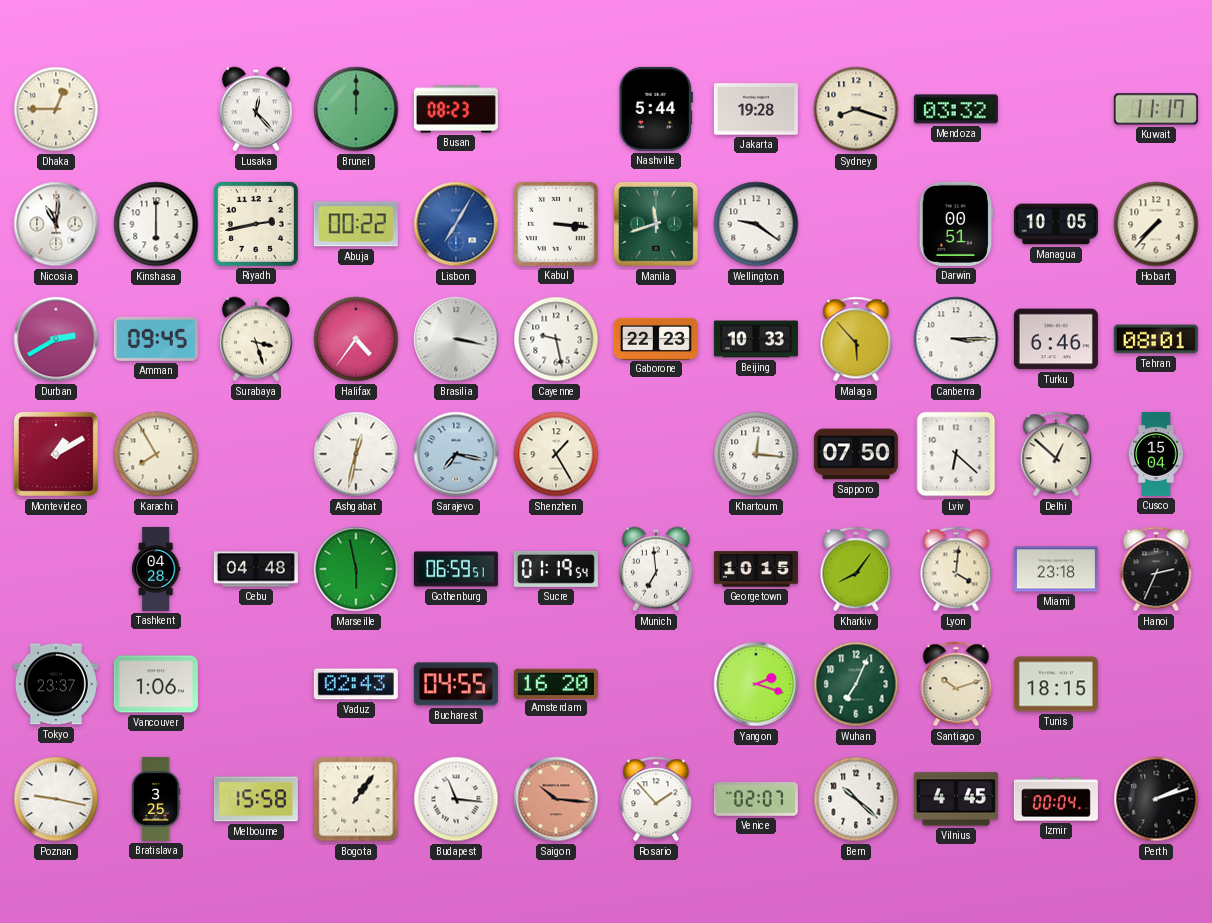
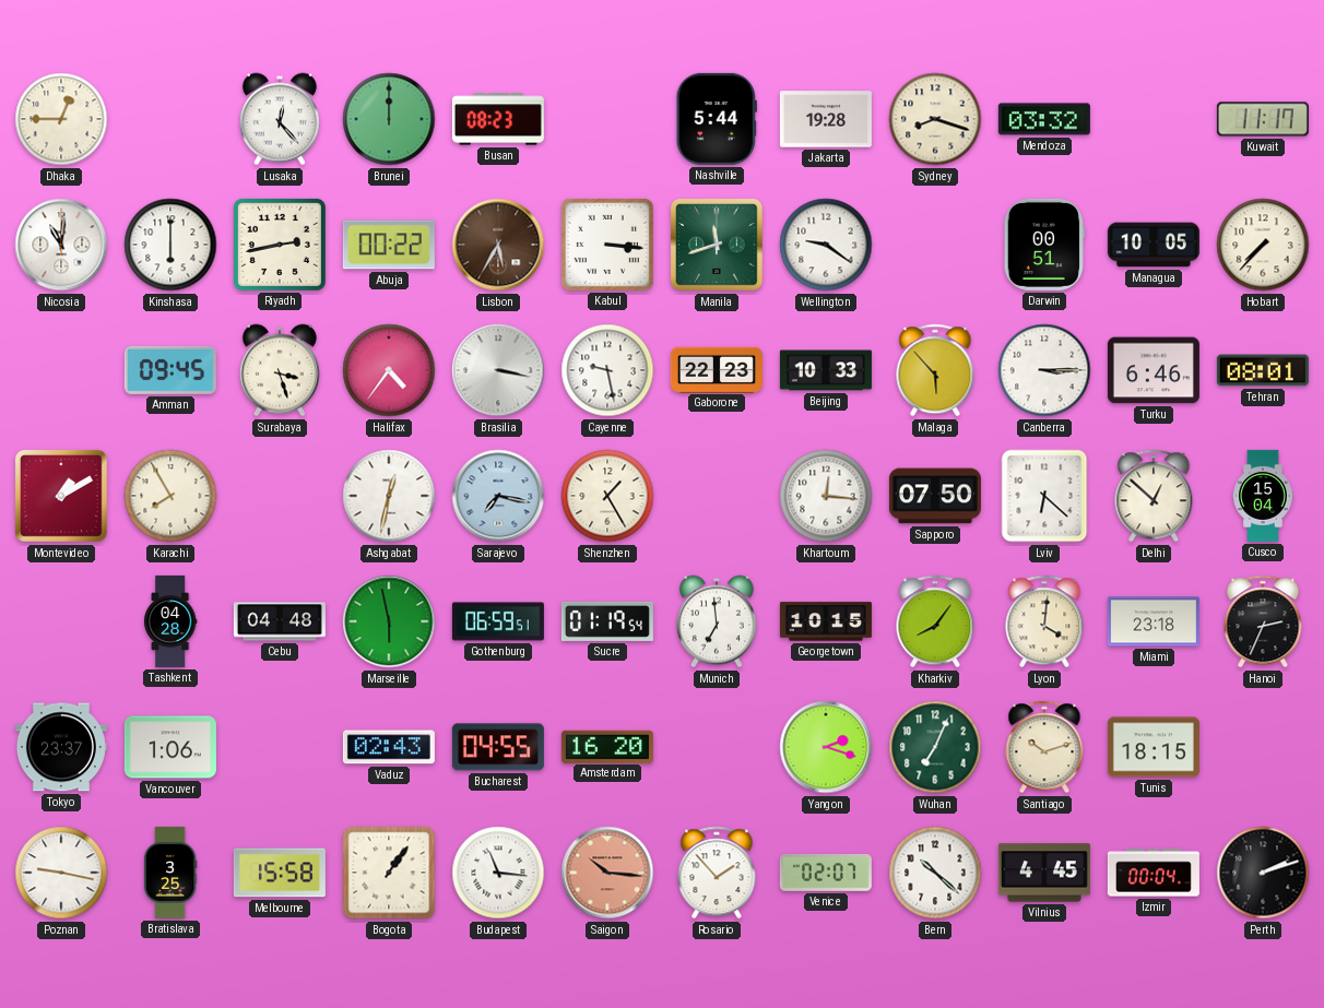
Lisbon: 7:05 -> 5:35
Lisbon dial: blue -> brown
Durban: 2:40 -> none
